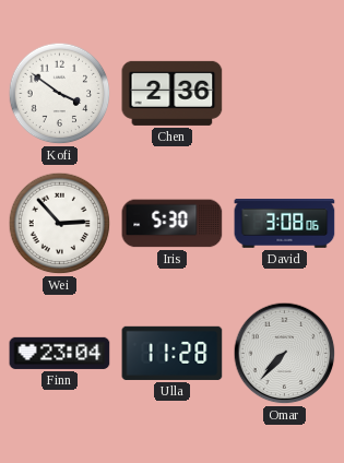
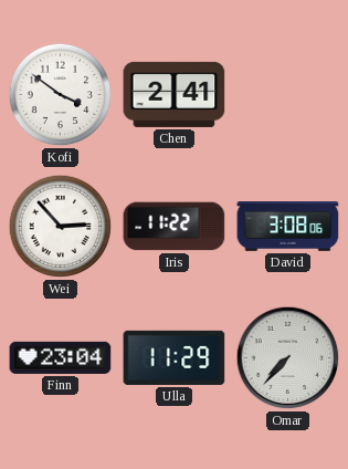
Chen: 2:36 -> 2:41
Iris: 5:30 -> 11:22
Ulla: 11:28 -> 11:29
